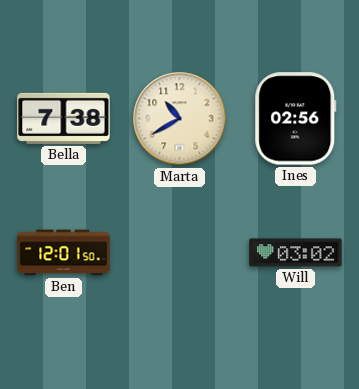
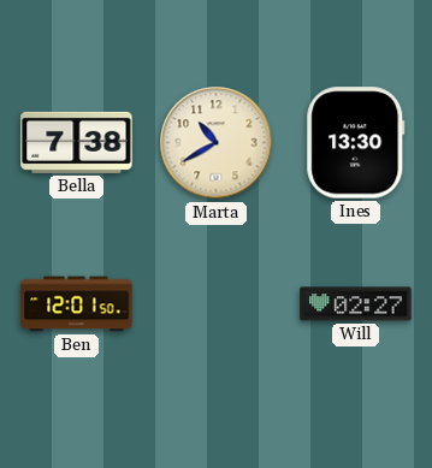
Ines: 02:56 -> 13:30
Will: 03:02 -> 02:27
